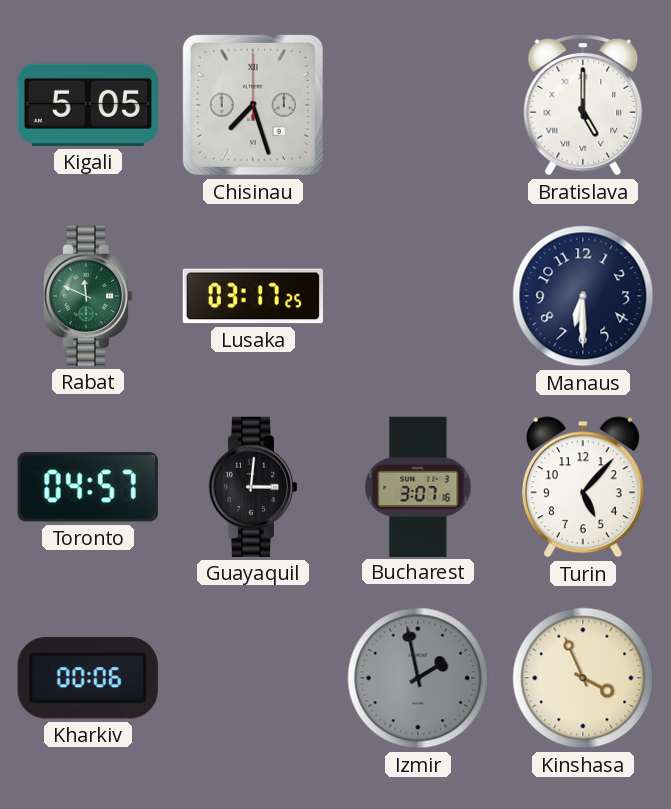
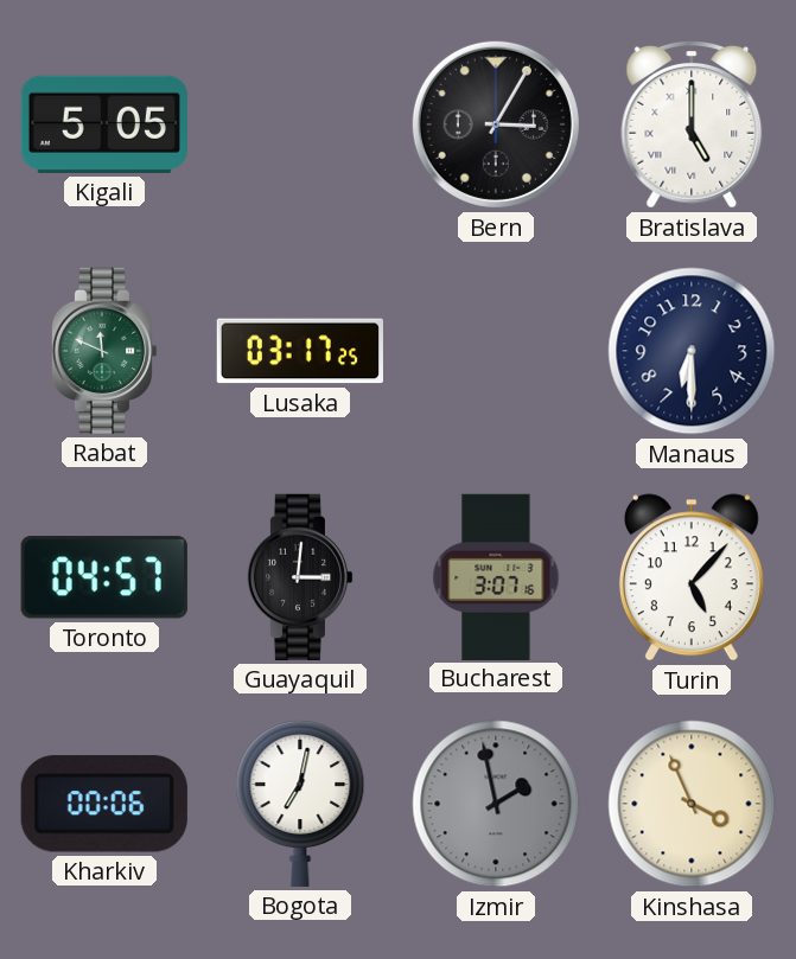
Chisinau: 7:27 -> none
Bern: none -> 3:05
Bogota: none -> 7:02
